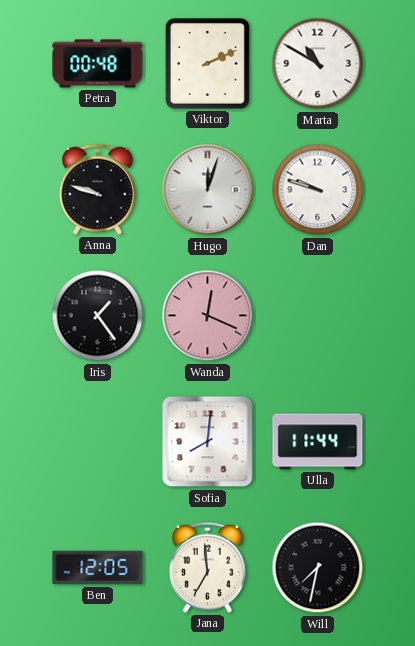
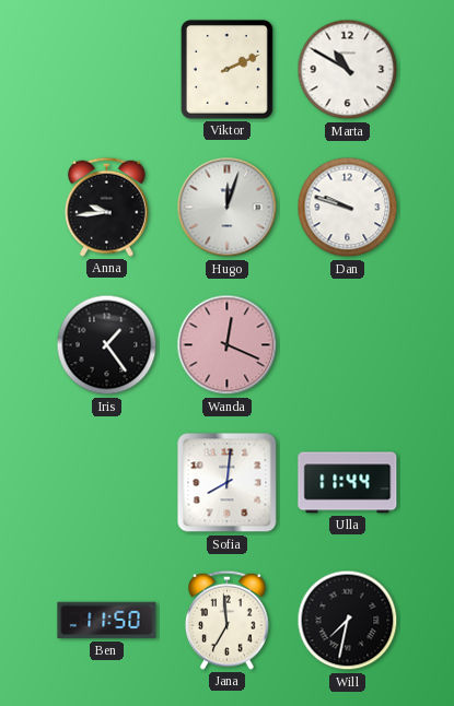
Petra: 00:48 -> none
Anna: 9:48 -> 9:44
Ben: 12:05 -> 11:50
